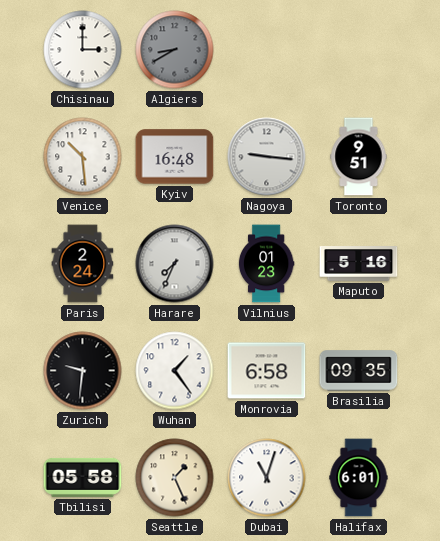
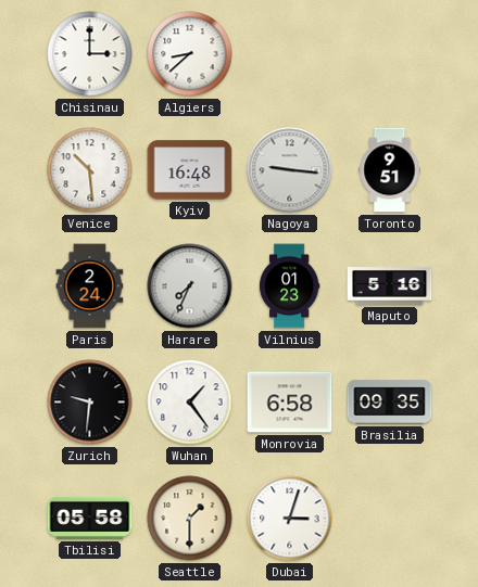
Algiers: 8:40 -> 8:38
Algiers dial: grey -> white
Seattle: 1:26 -> 1:30
Dubai: 11:03 -> 3:03
Halifax: 6:01 -> none
